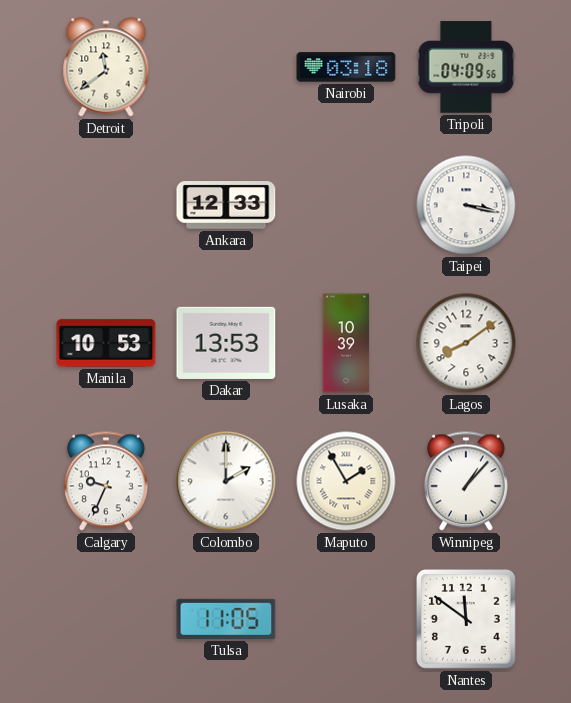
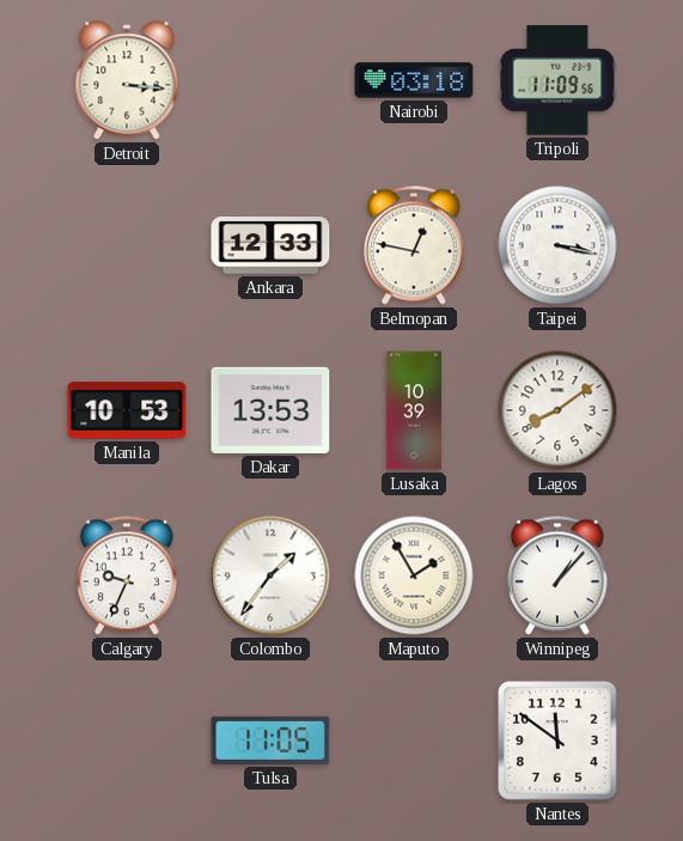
Detroit: 11:39 -> 3:16
Tripoli: 04:09 -> 11:09
Belmopan: none -> 12:47
Colombo: 2:00 -> 1:36
